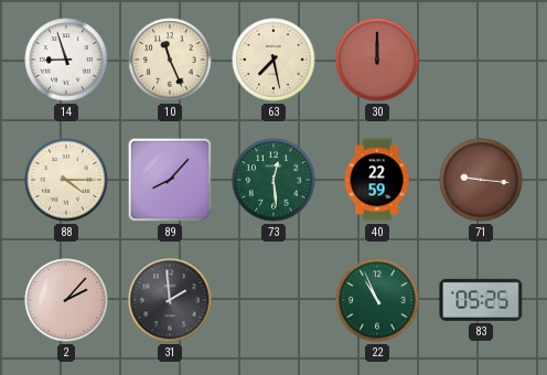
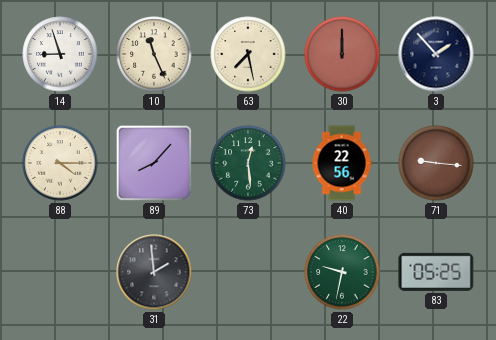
3: none -> 1:53
40: 22:59 -> 22:56
2: 2:07 -> none
22: 10:56 -> 9:32
